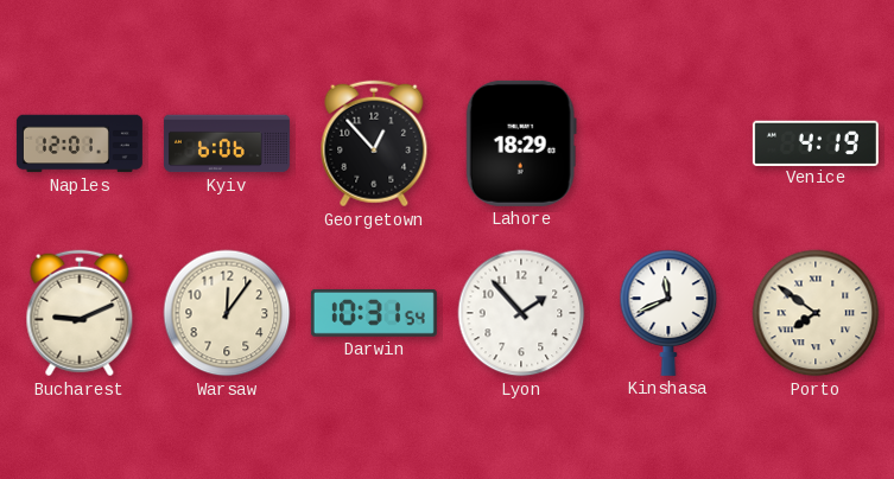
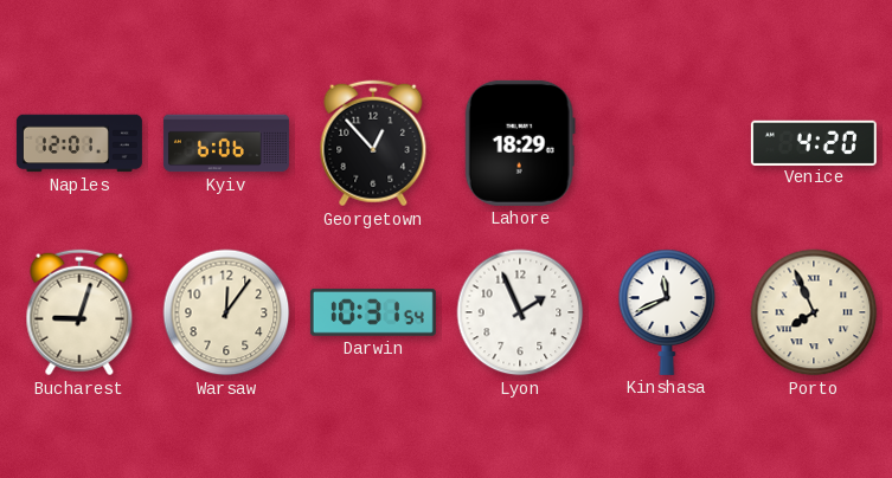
Venice: 4:19 -> 4:20
Bucharest: 9:11 -> 9:03
Lyon: 1:53 -> 1:56
Porto: 7:51 -> 7:56
